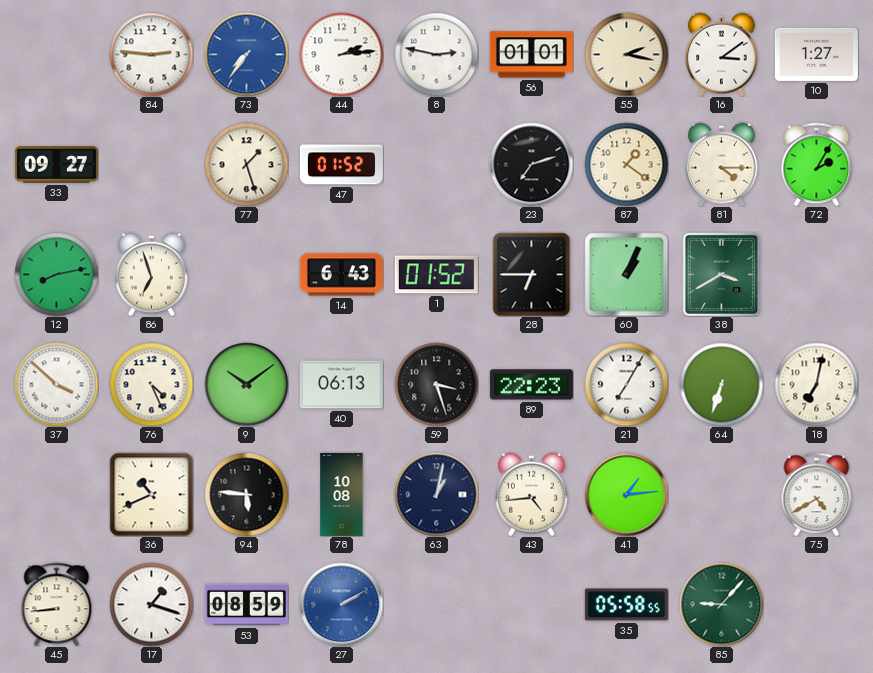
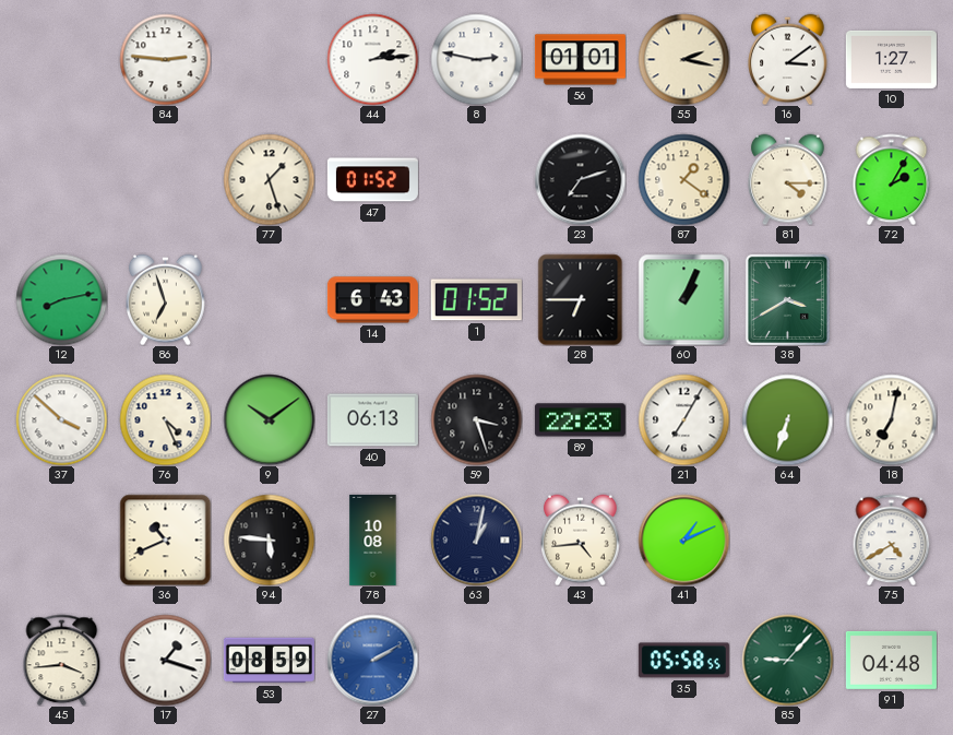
73: 7:36 -> none
33: 09:27 -> none
41: 1:14 -> 1:11
45: 8:44 -> 3:44
91: none -> 04:48
